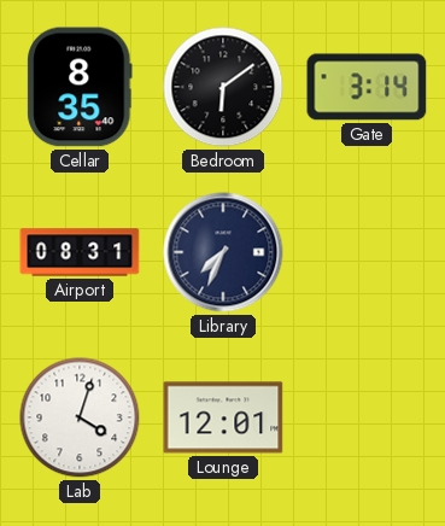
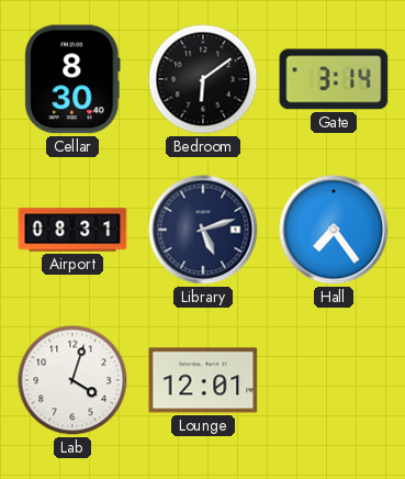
Cellar: 8:35 -> 8:30
Library: 7:34 -> 5:12
Hall: none -> 7:24
